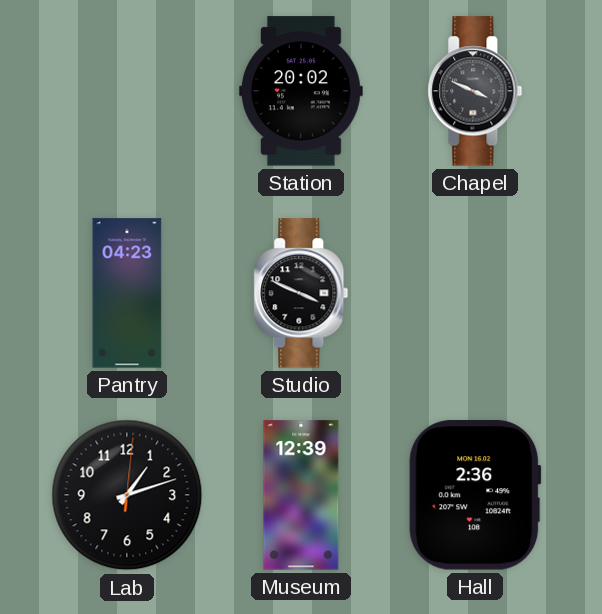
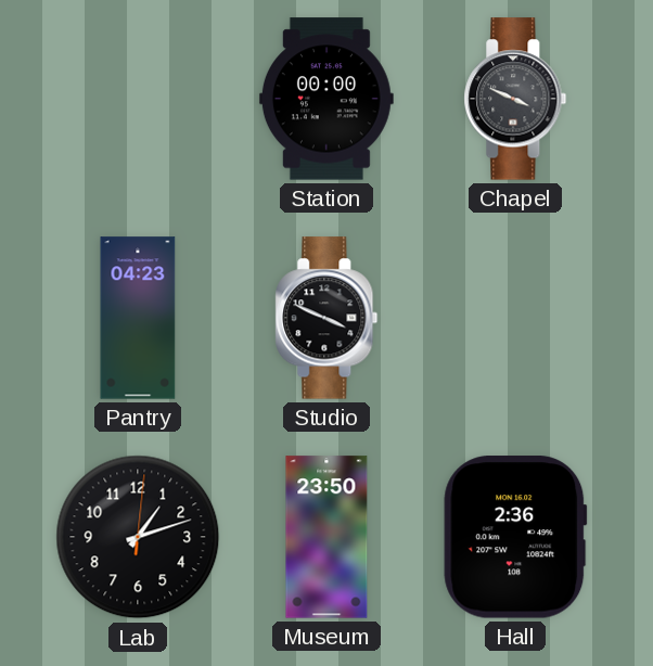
Station: 20:02 -> 00:00
Museum: 12:39 -> 23:50
